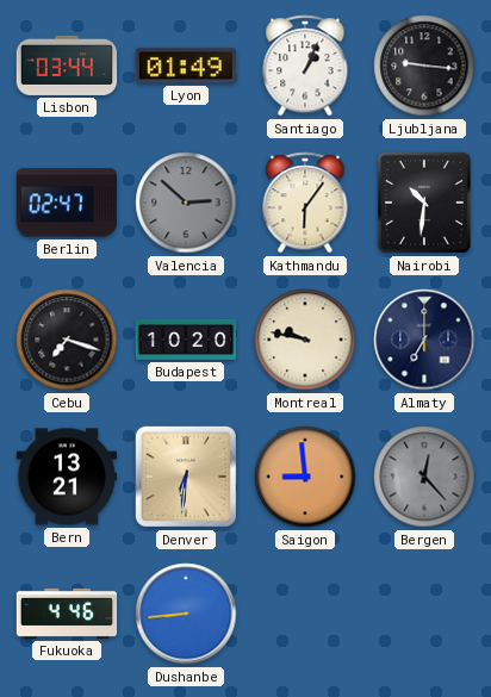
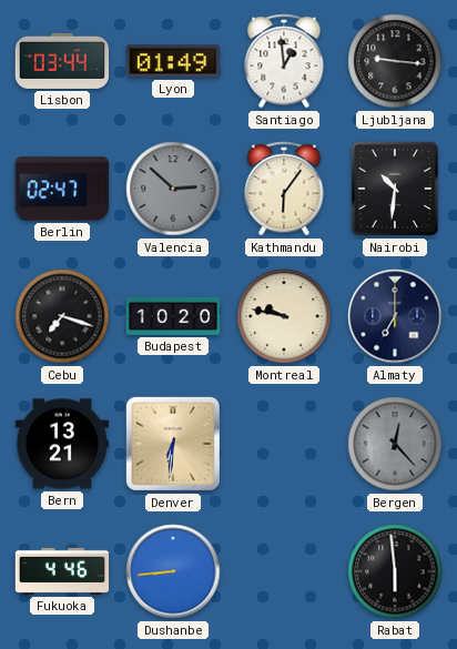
Santiago: 1:04 -> 12:59
Saigon: 8:59 -> none
Rabat: none -> 5:59
